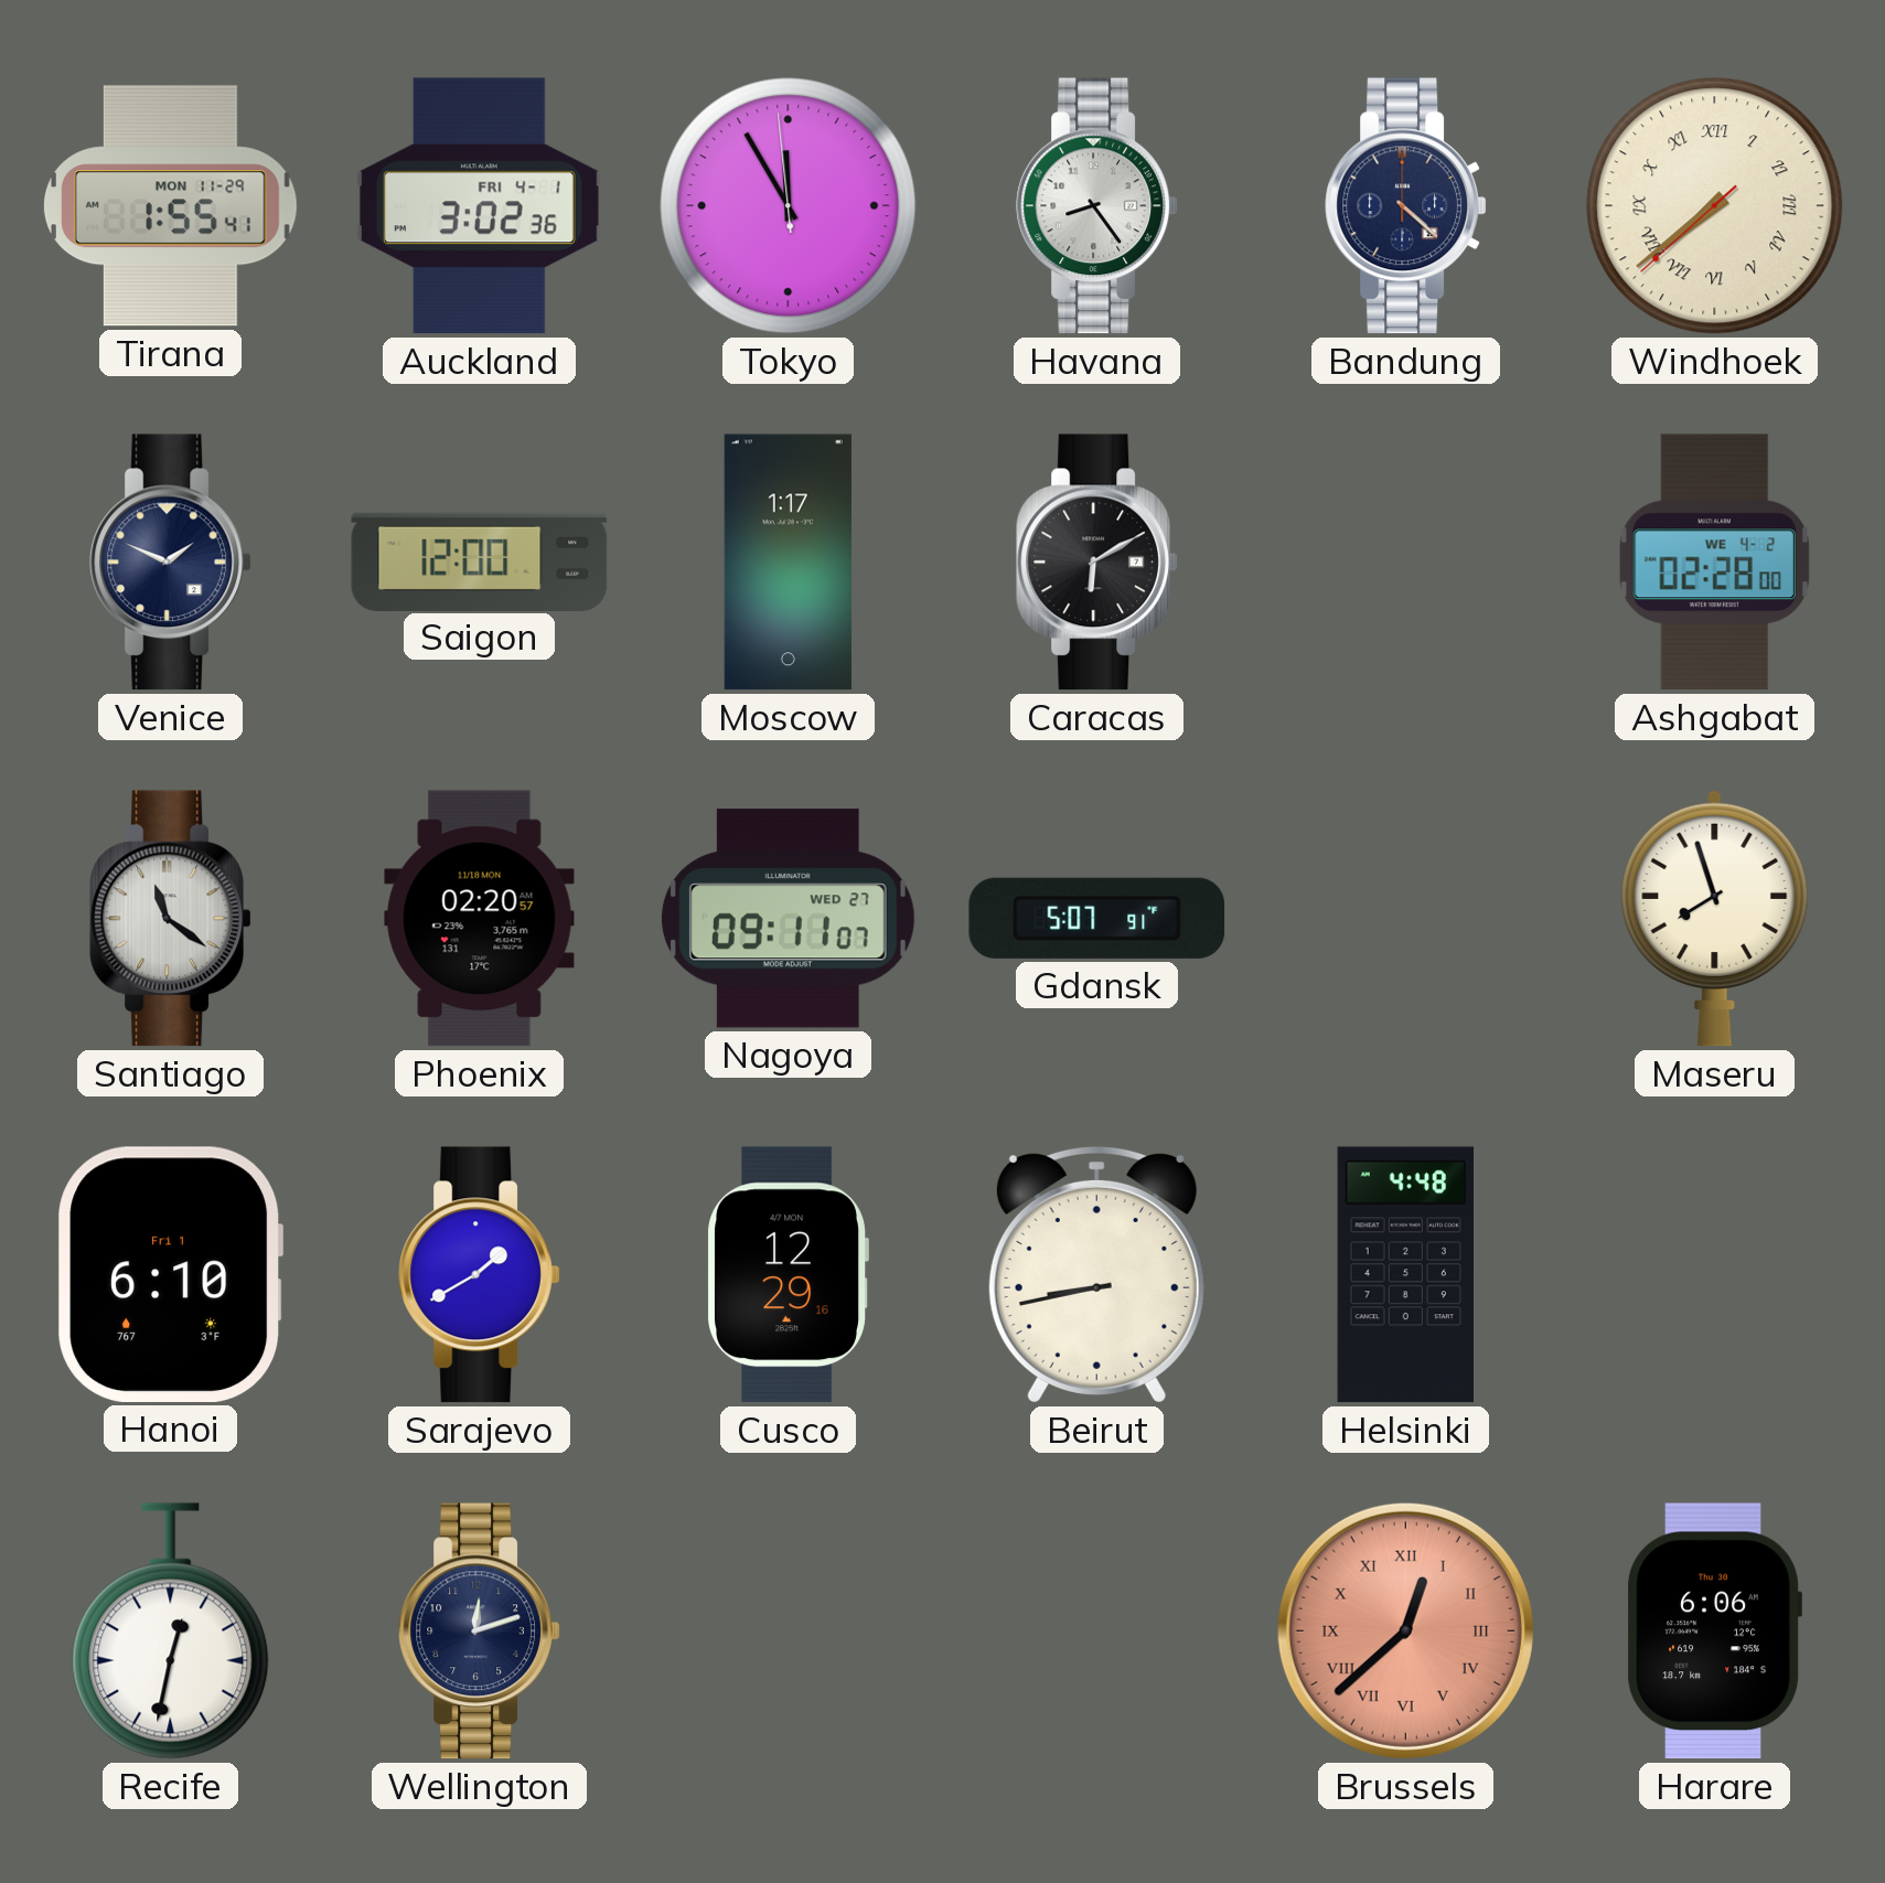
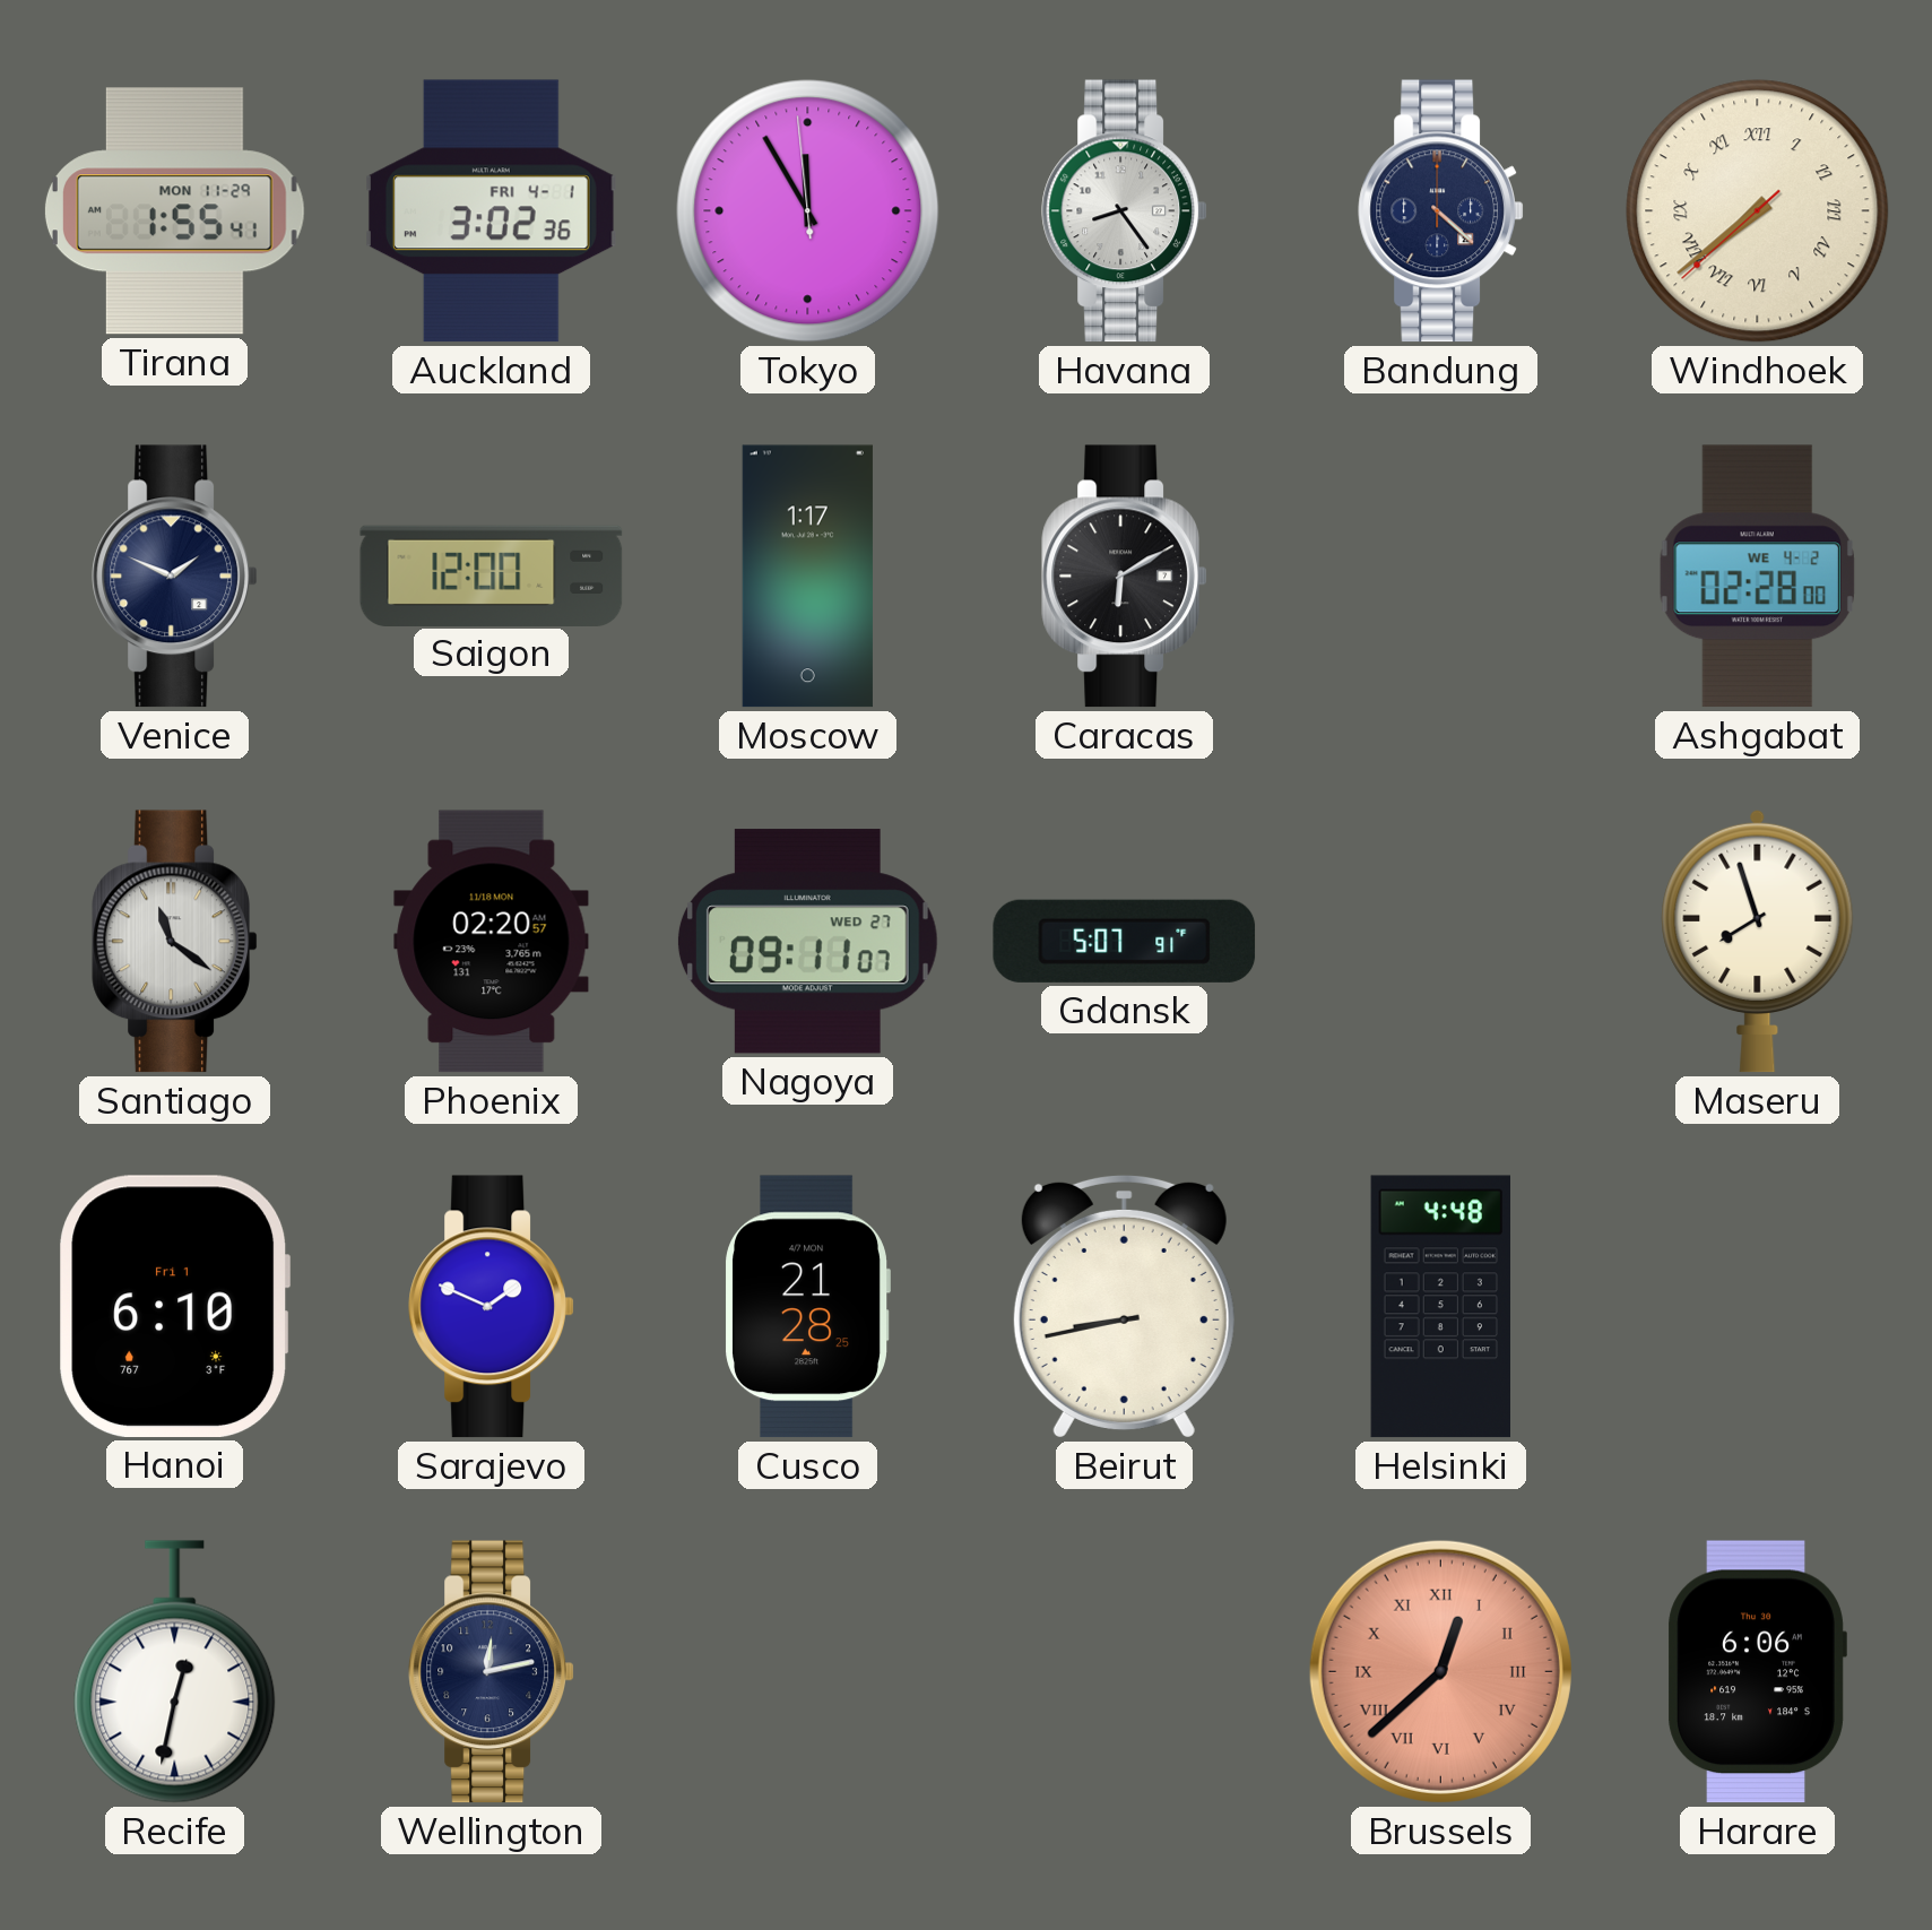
Sarajevo: 1:40 -> 1:49
Cusco: 12:29 -> 21:28
Wellington: 12:12 -> 12:13
